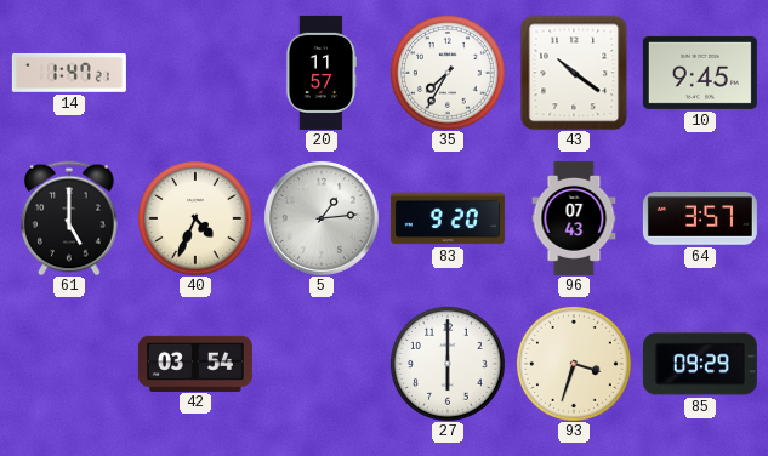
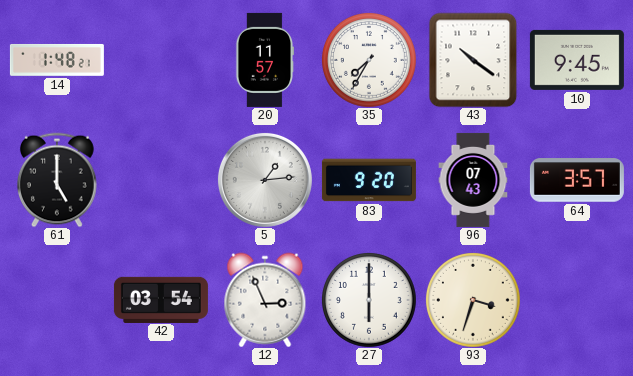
14: 1:47 -> 1:48
40: 4:34 -> none
12: none -> 2:56
85: 09:29 -> none
